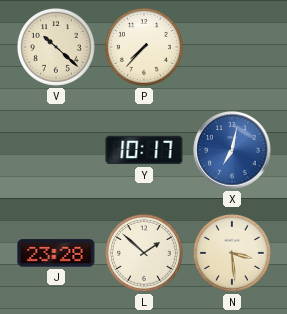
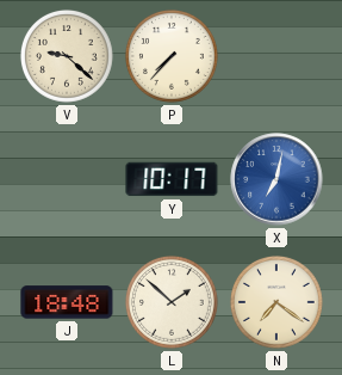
V: 10:22 -> 9:22
J: 23:28 -> 18:48
N: 3:29 -> 7:21
